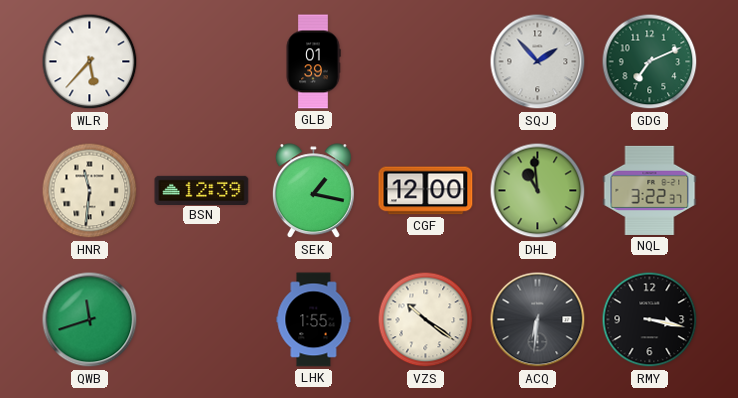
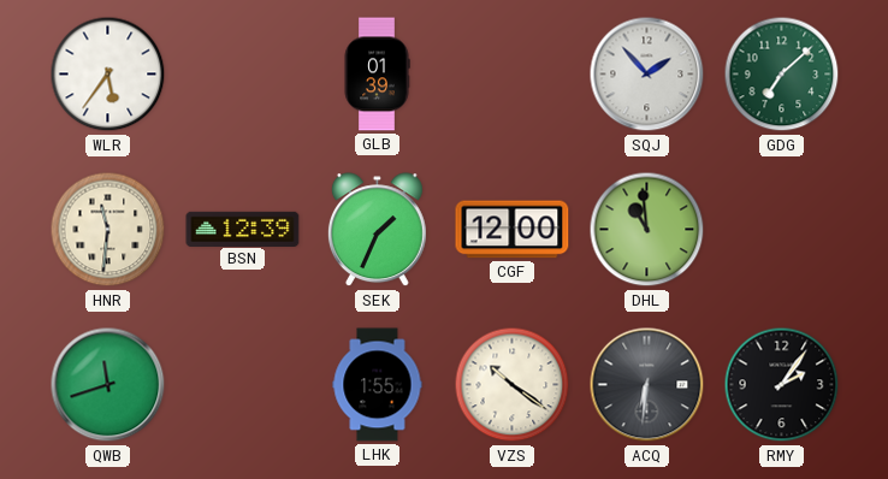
WLR: 5:37 -> 5:36
GDG: 7:11 -> 7:08
SEK: 1:17 -> 1:34
NQL: 3:22 -> none
RMY: 3:17 -> 2:06
